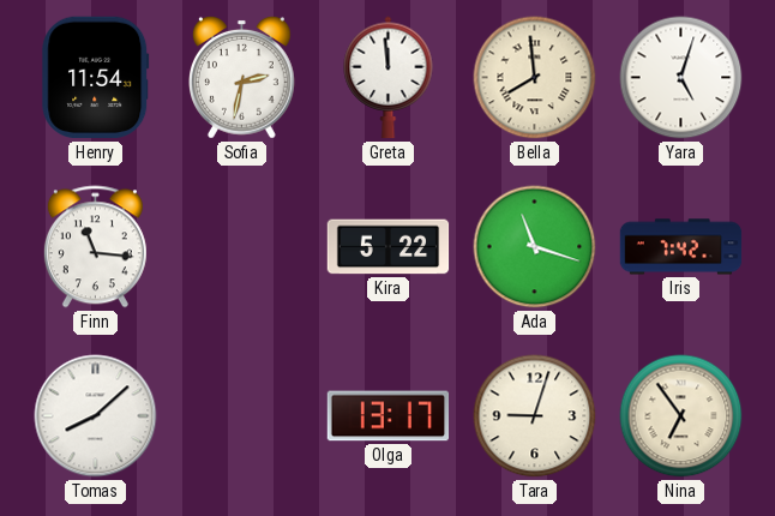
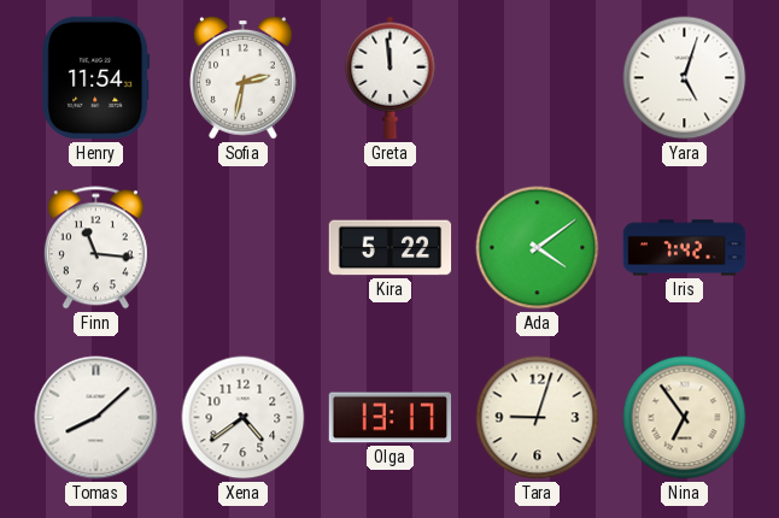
Bella: 7:59 -> none
Ada: 11:18 -> 4:09
Xena: none -> 4:39
